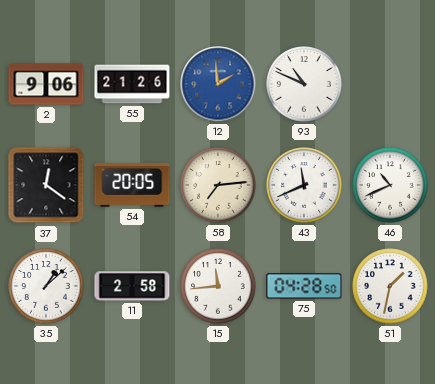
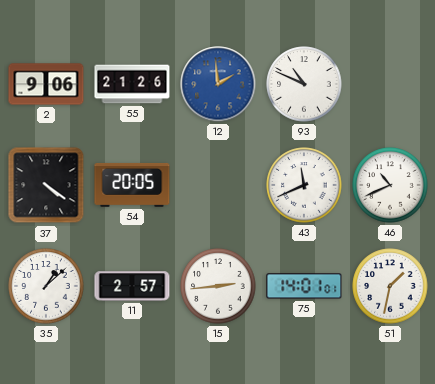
37: 12:21 -> 4:21
58: 7:14 -> none
11: 2:58 -> 2:57
15: 11:44 -> 2:44
75: 04:28 -> 14:01
